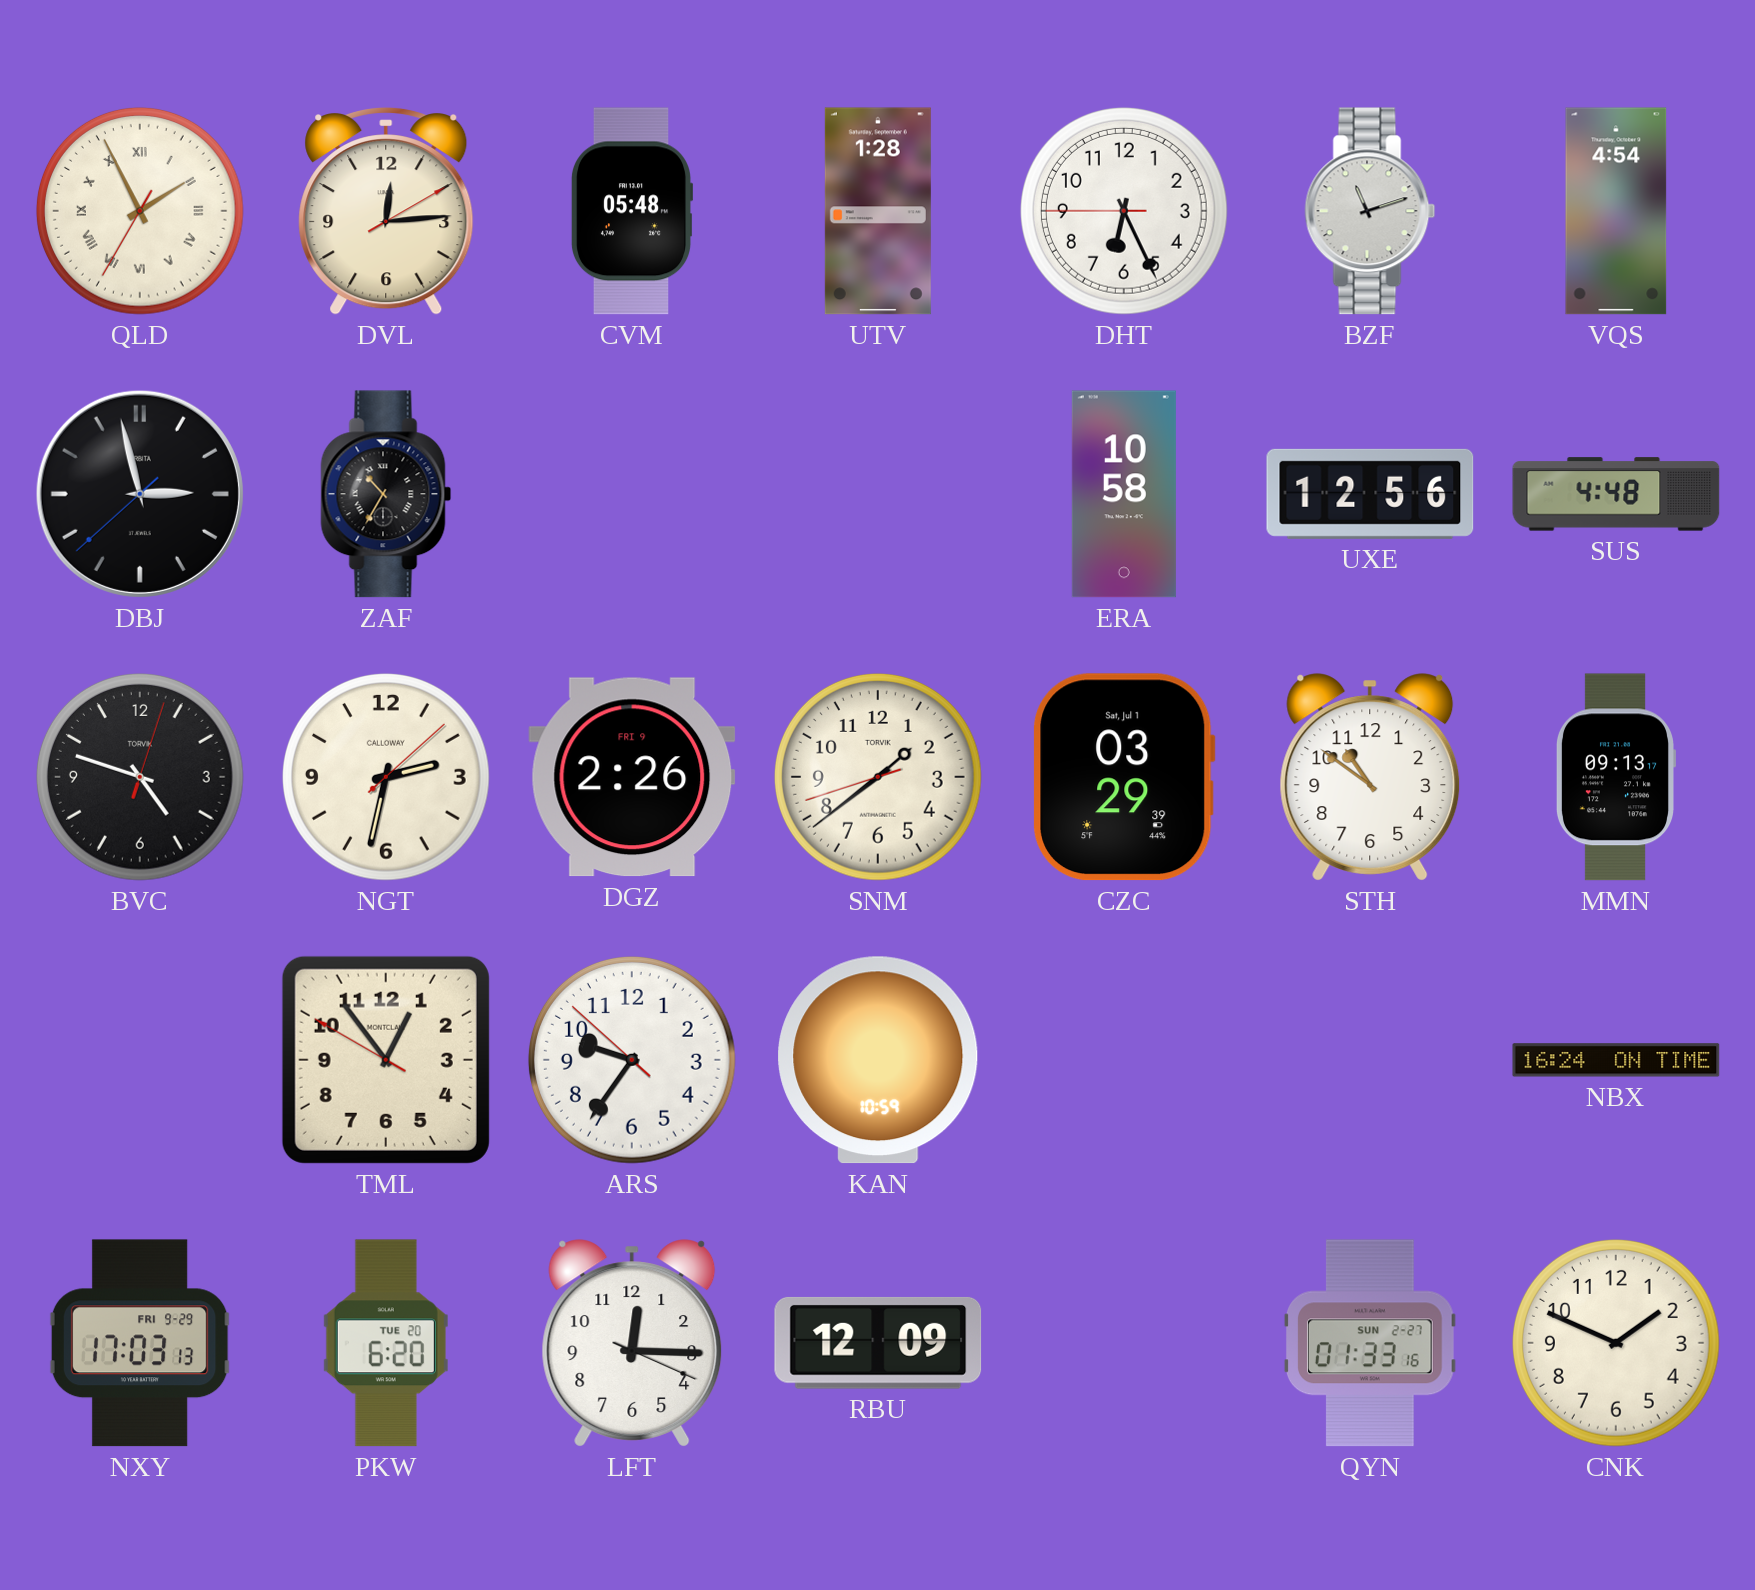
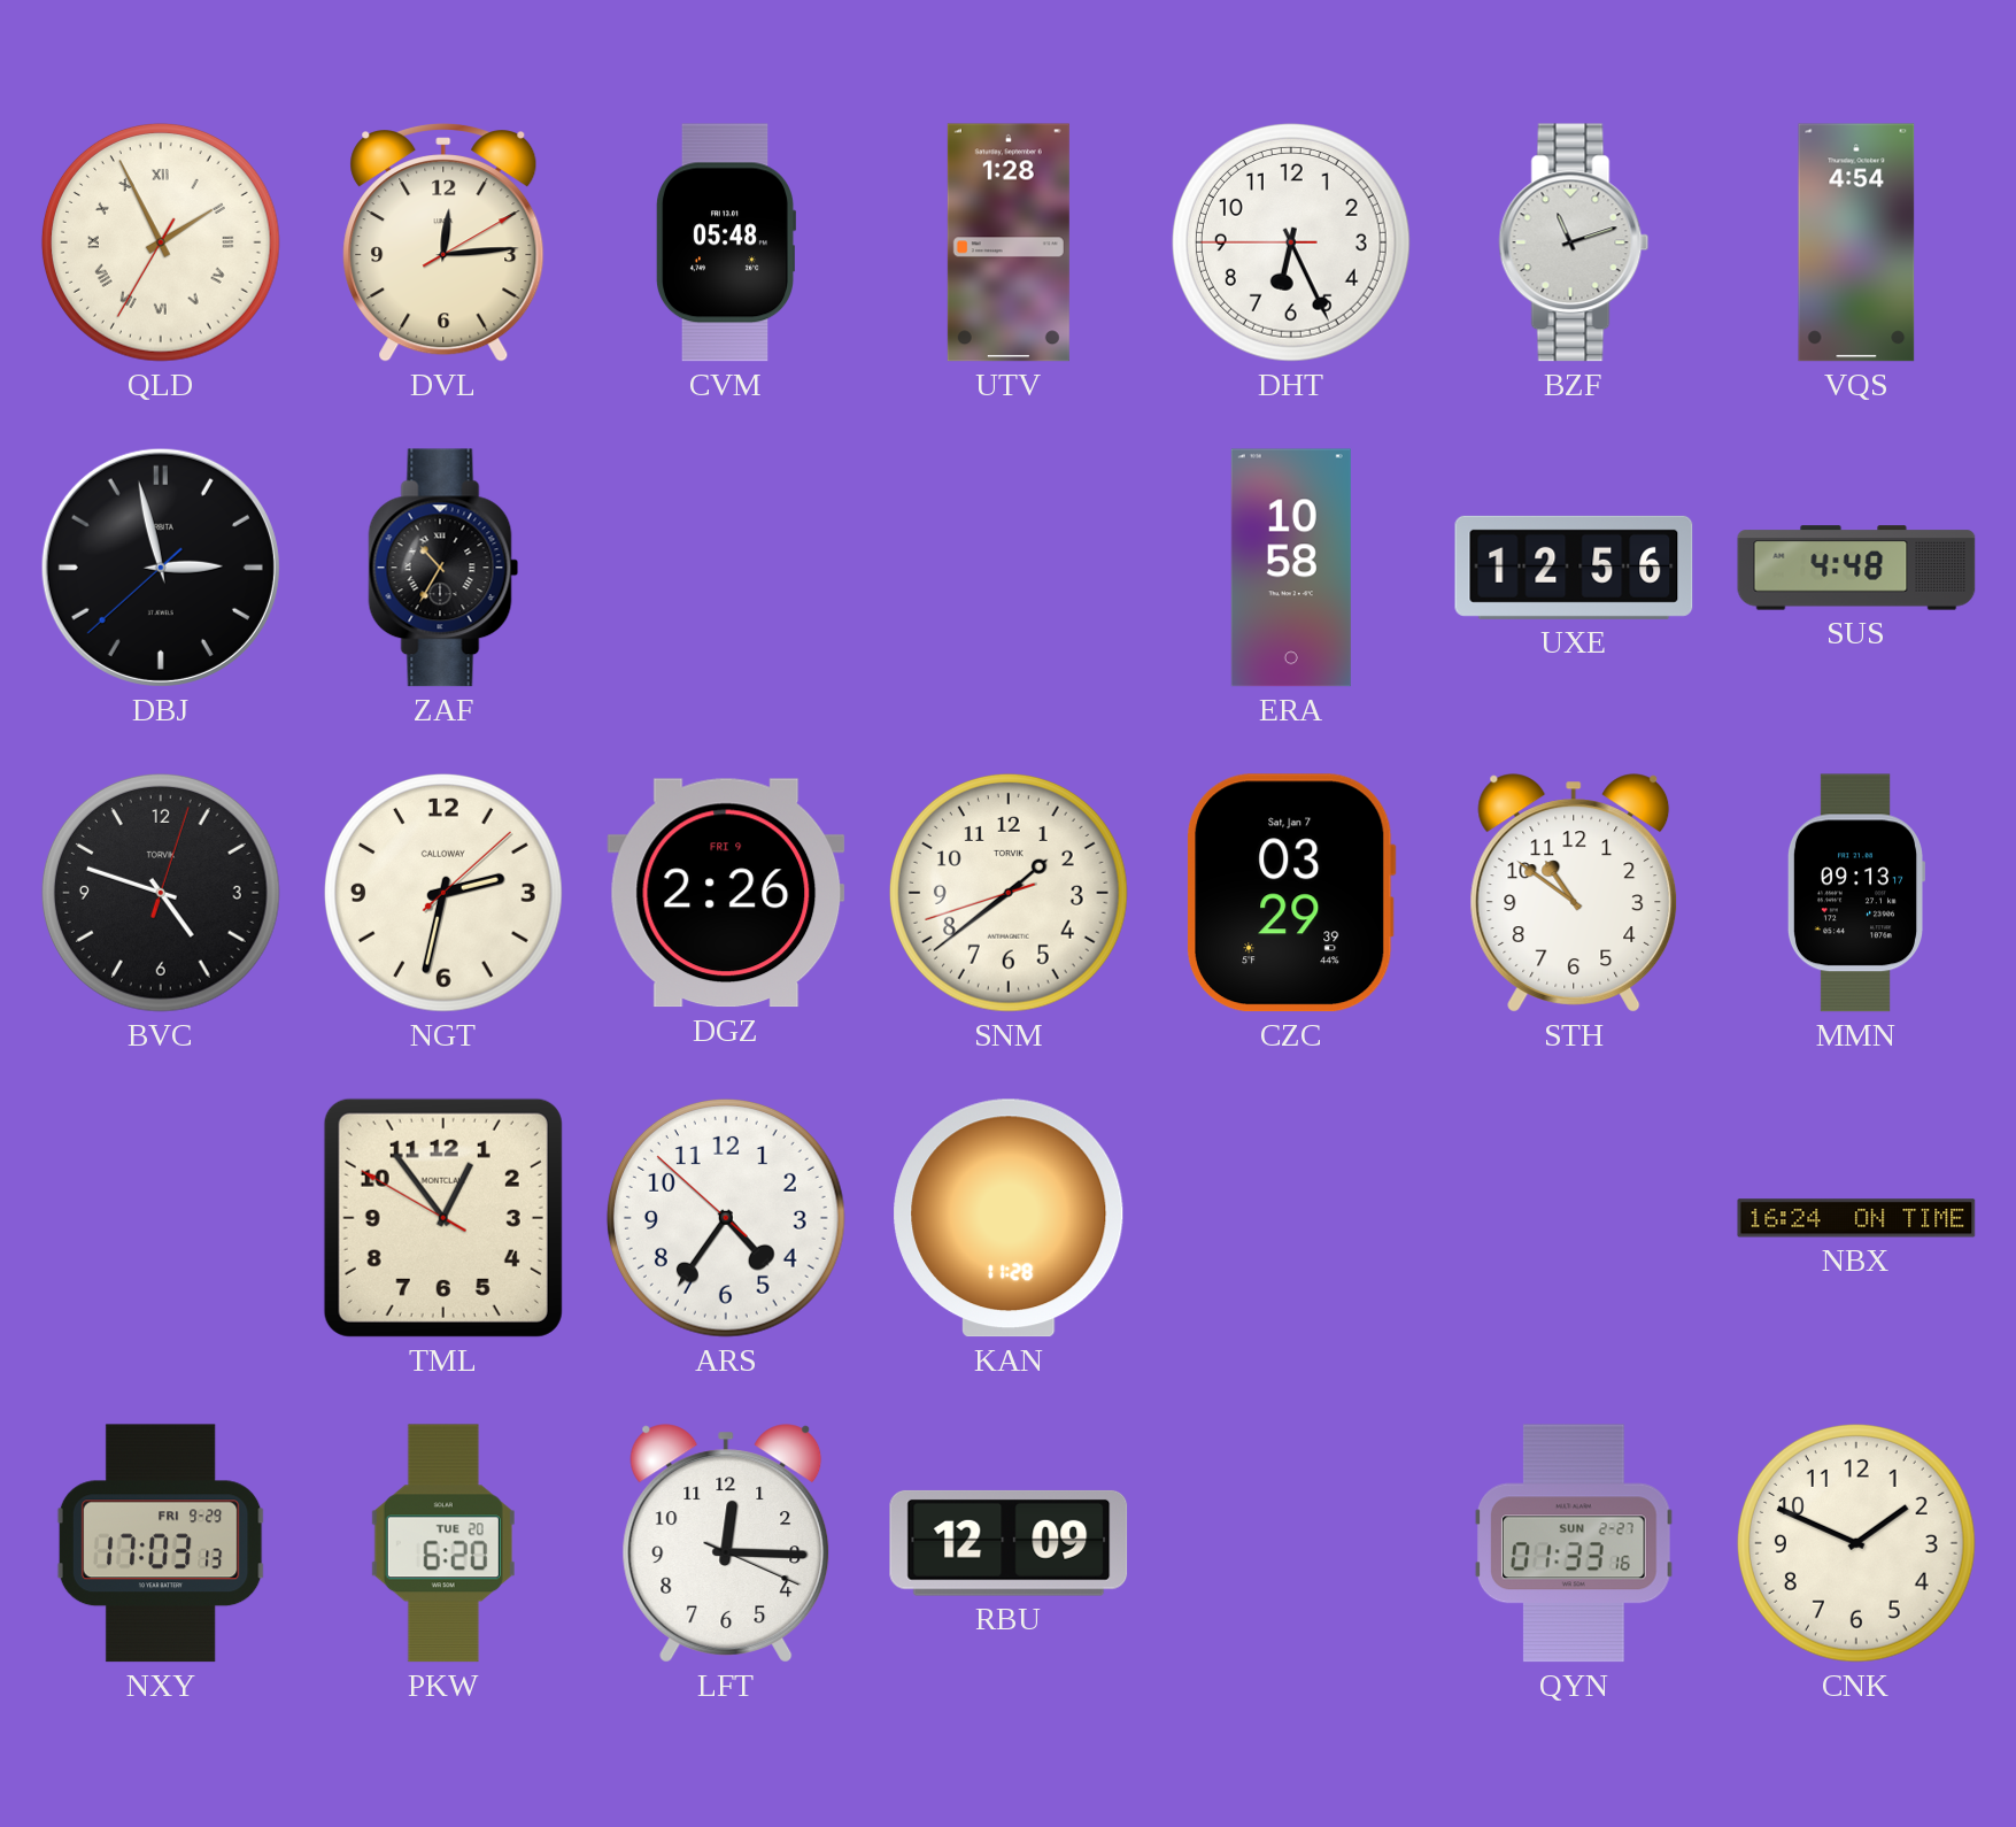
CZC date: Sat, Jul 1 -> Sat, Jan 7
ARS: 9:35 -> 4:35
KAN: 10:59 -> 11:28
